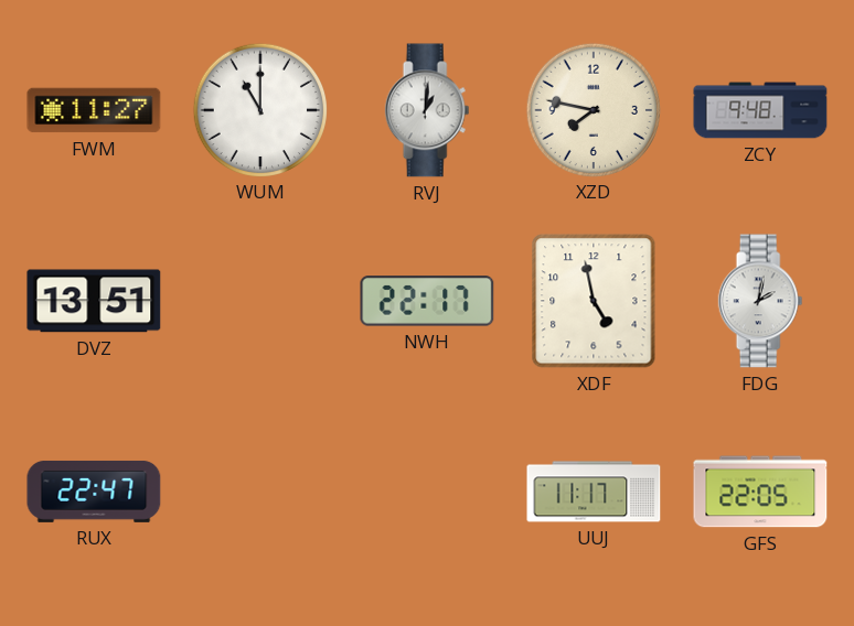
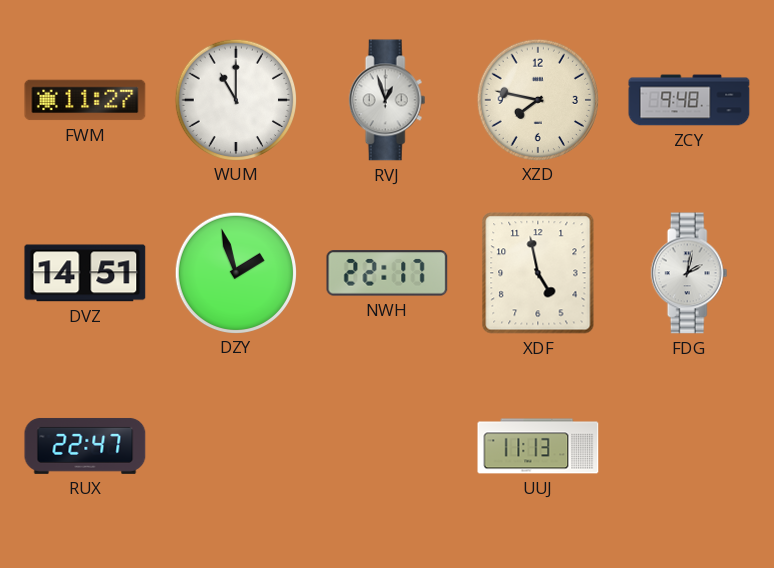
RVJ: 1:01 -> 12:57
DVZ: 13:51 -> 14:51
DZY: none -> 1:57
UUJ: 11:17 -> 11:13
GFS: 22:05 -> none
